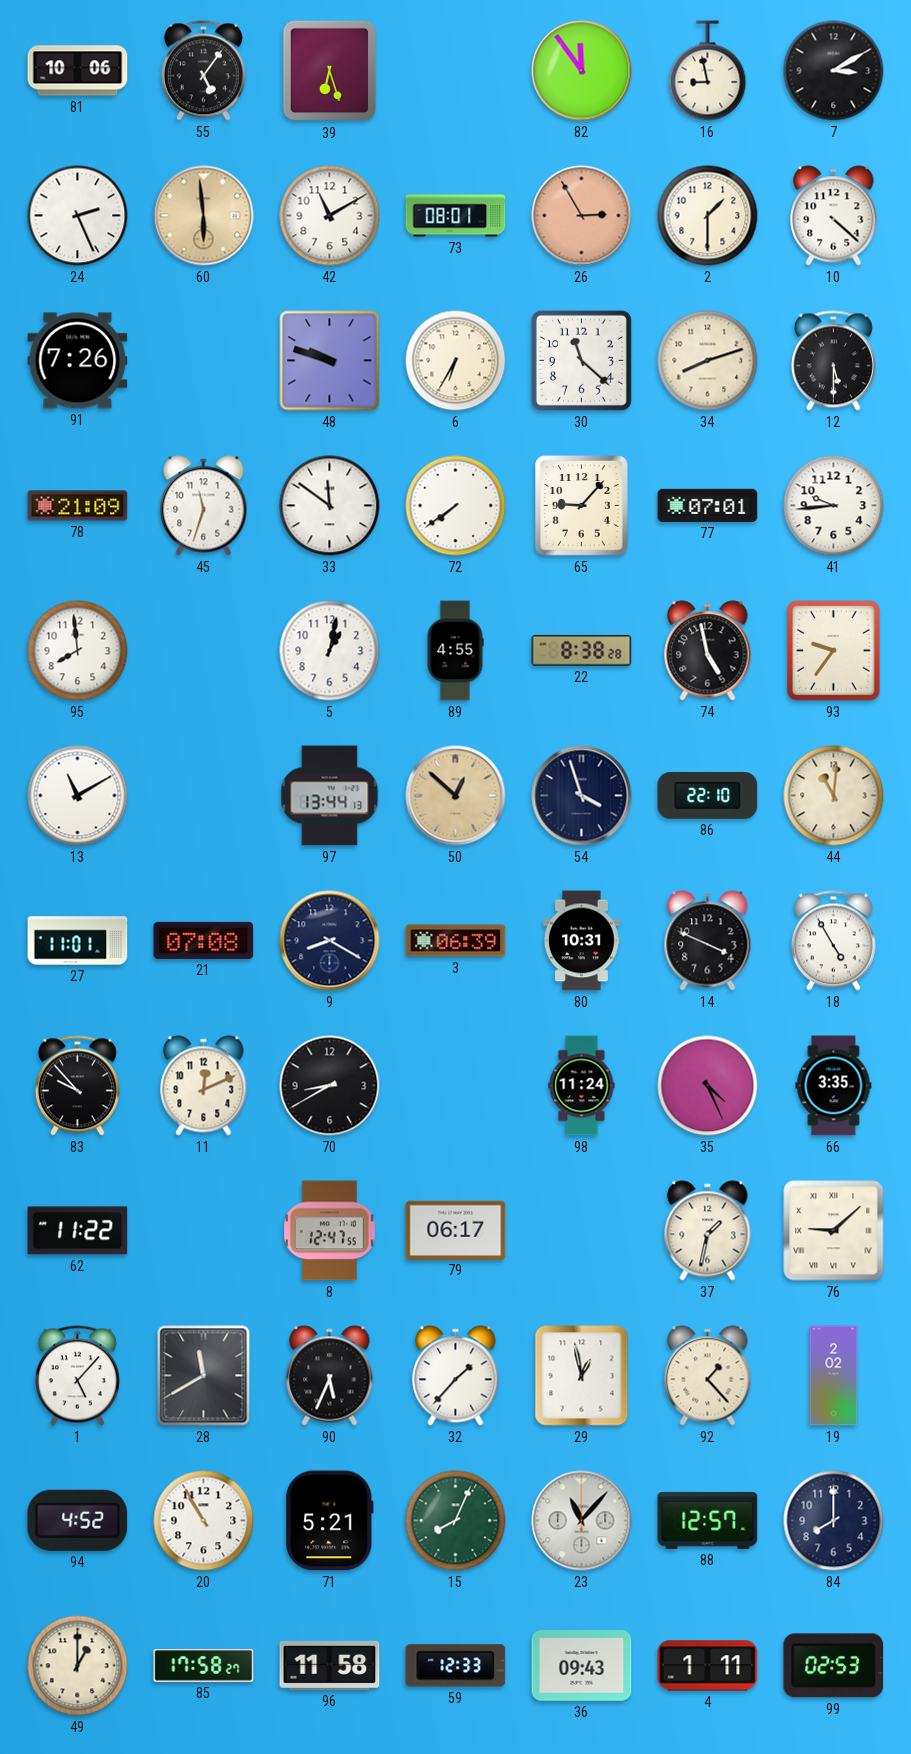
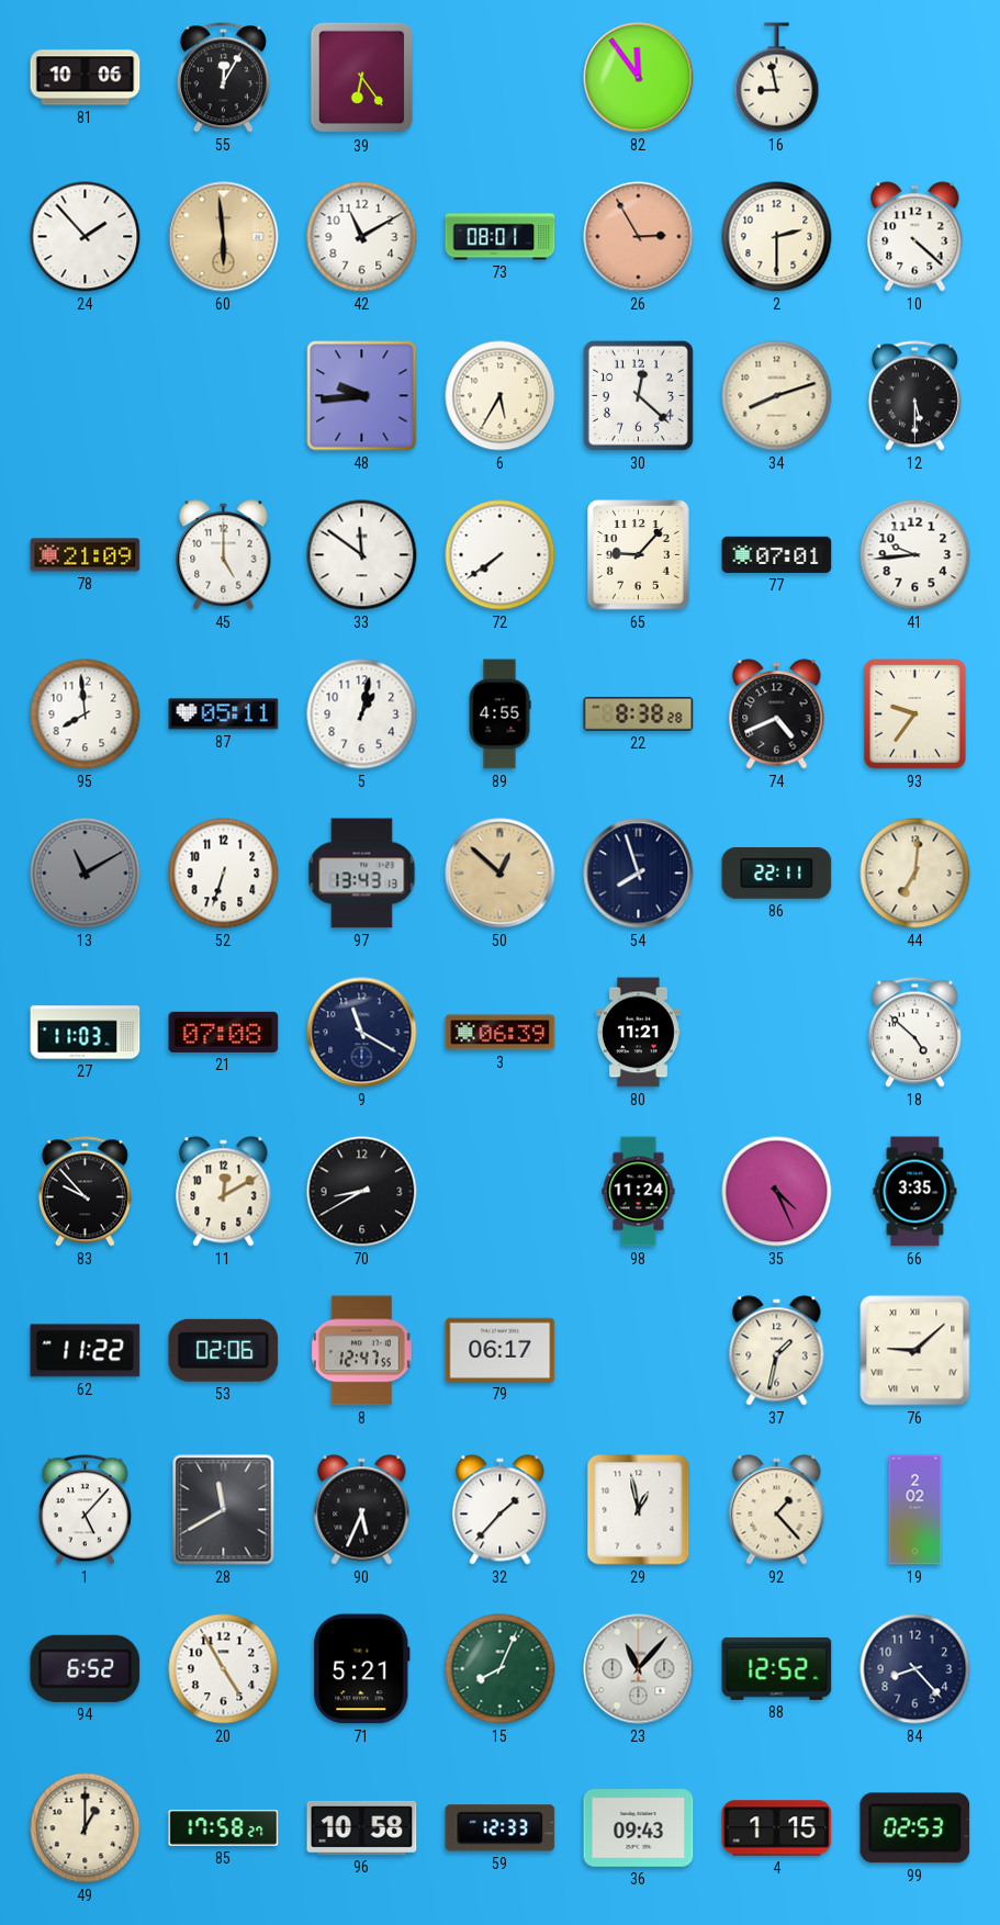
55: 5:06 -> 12:05
39: 6:27 -> 6:24
7: 3:10 -> none
24: 2:26 -> 1:53
2: 1:30 -> 2:30
91: 7:26 -> none
48: 9:48 -> 9:44
6: 6:35 -> 5:35
30: 11:22 -> 12:22
45: 11:33 -> 5:00
87: none -> 05:11
74: 4:58 -> 4:41
13 dial: white -> grey
52: none -> 6:33
97: 13:44 -> 13:43
54: 3:57 -> 7:57
86: 22:10 -> 22:11
44: 11:01 -> 7:01
27: 11:01 -> 11:03
9: 8:20 -> 11:20
80: 10:31 -> 11:21
14: 3:49 -> none
18: 4:55 -> 4:52
11: 12:11 -> 12:10
53: none -> 02:06
94: 4:52 -> 6:52
20: 10:55 -> 4:55
88: 12:57 -> 12:52
84: 8:00 -> 8:23
96: 11:58 -> 10:58
4: 1:11 -> 1:15
